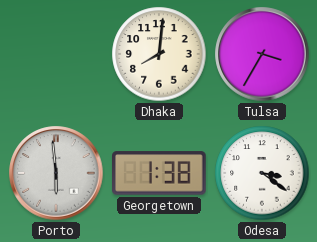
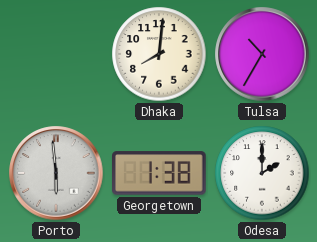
Tulsa: 3:35 -> 10:35
Odesa: 3:21 -> 2:00
